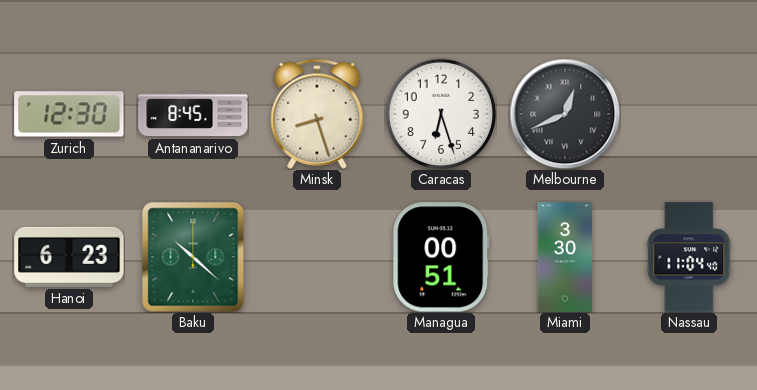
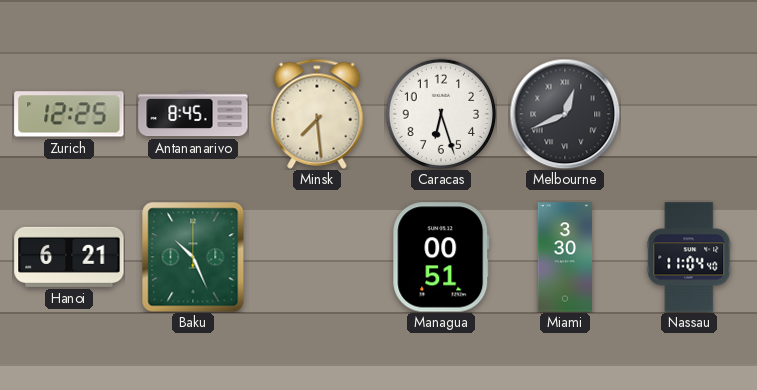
Zurich: 12:30 -> 12:25
Minsk: 8:27 -> 7:29
Hanoi: 6:23 -> 6:21
Baku: 10:22 -> 10:26
